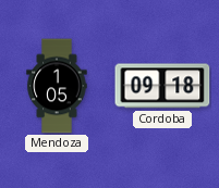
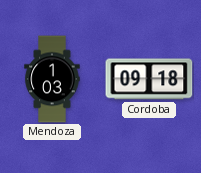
Mendoza: 1:05 -> 1:03
